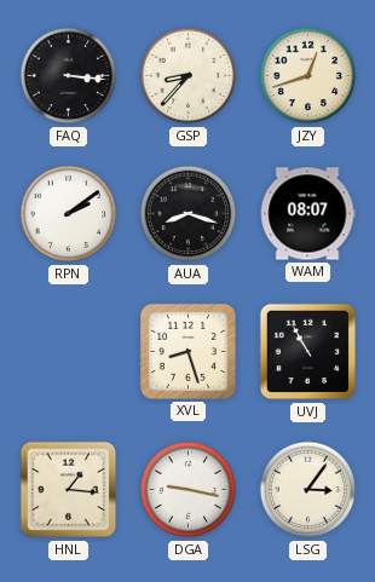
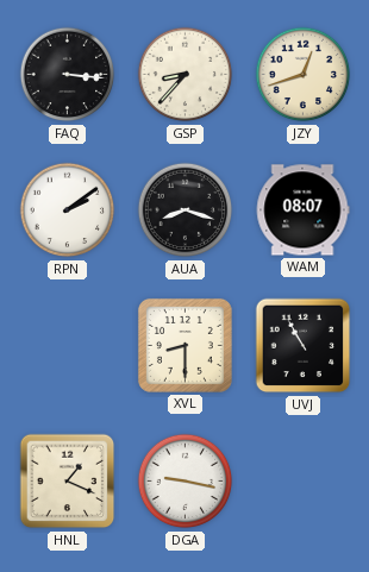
XVL: 8:27 -> 8:30
HNL: 1:16 -> 1:19
LSG: 3:06 -> none
